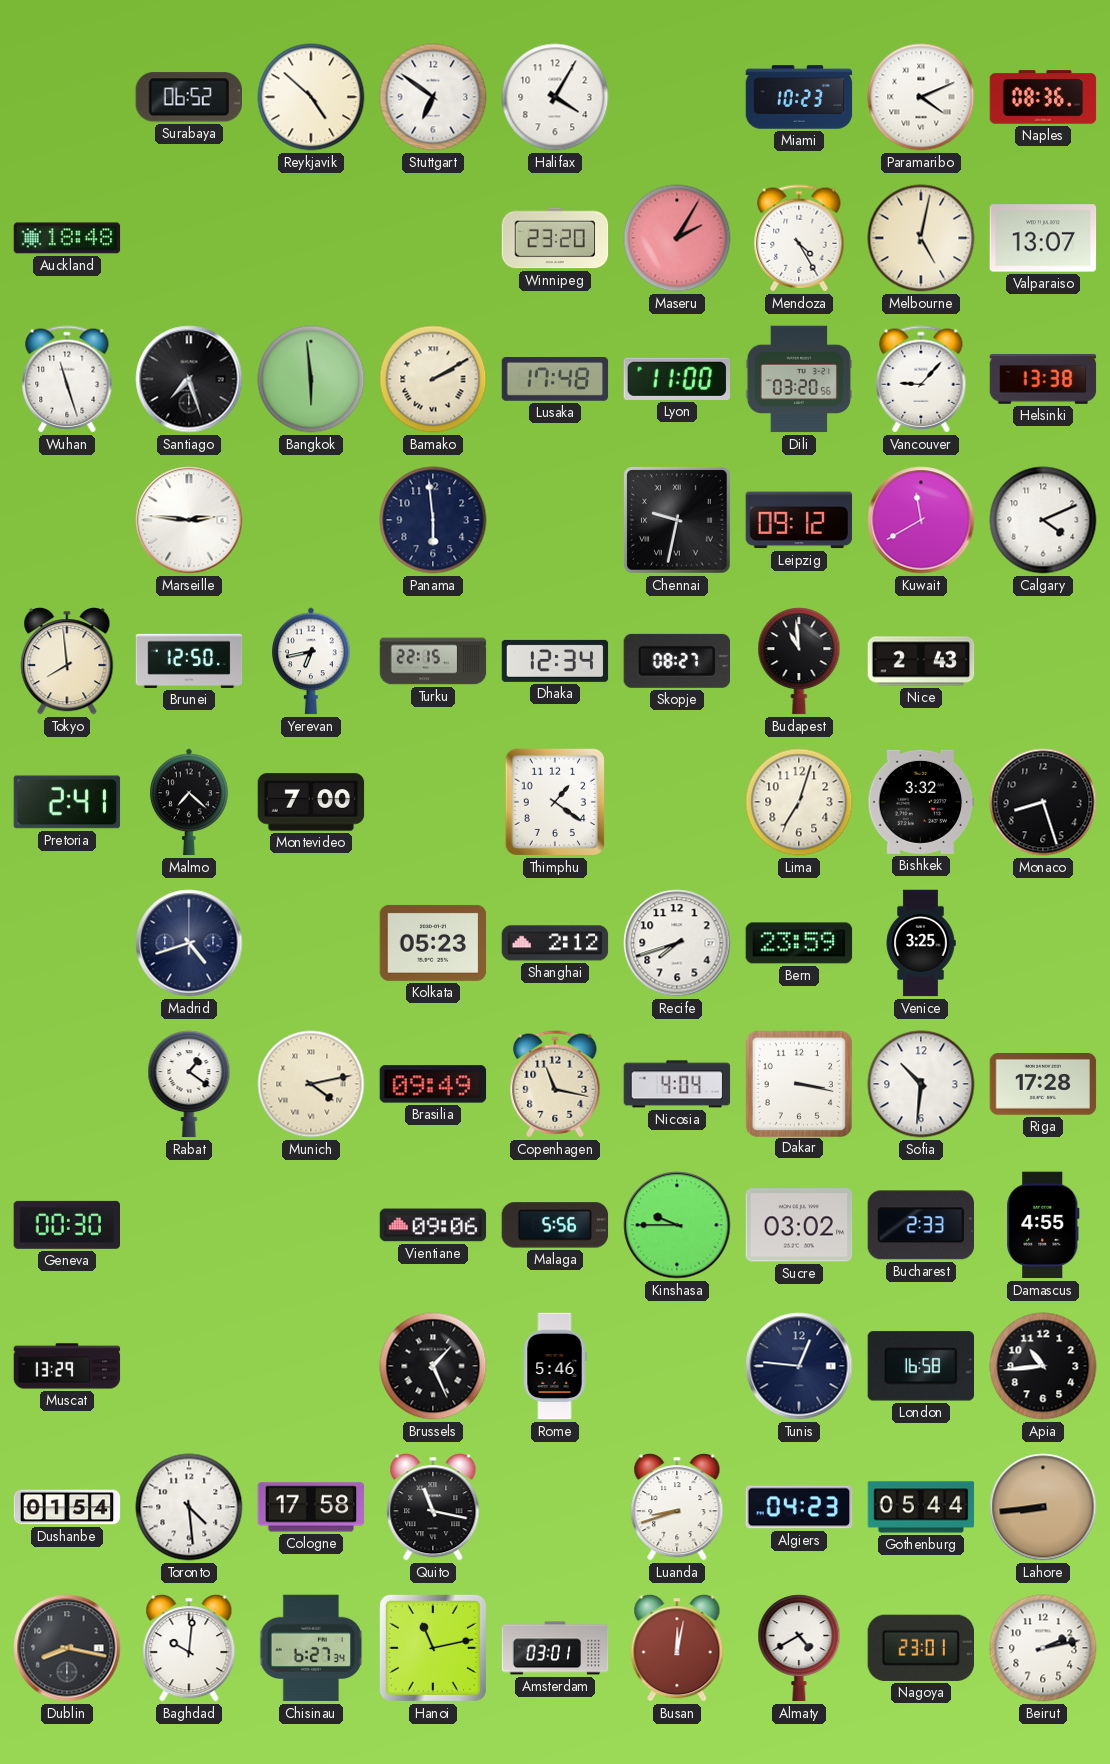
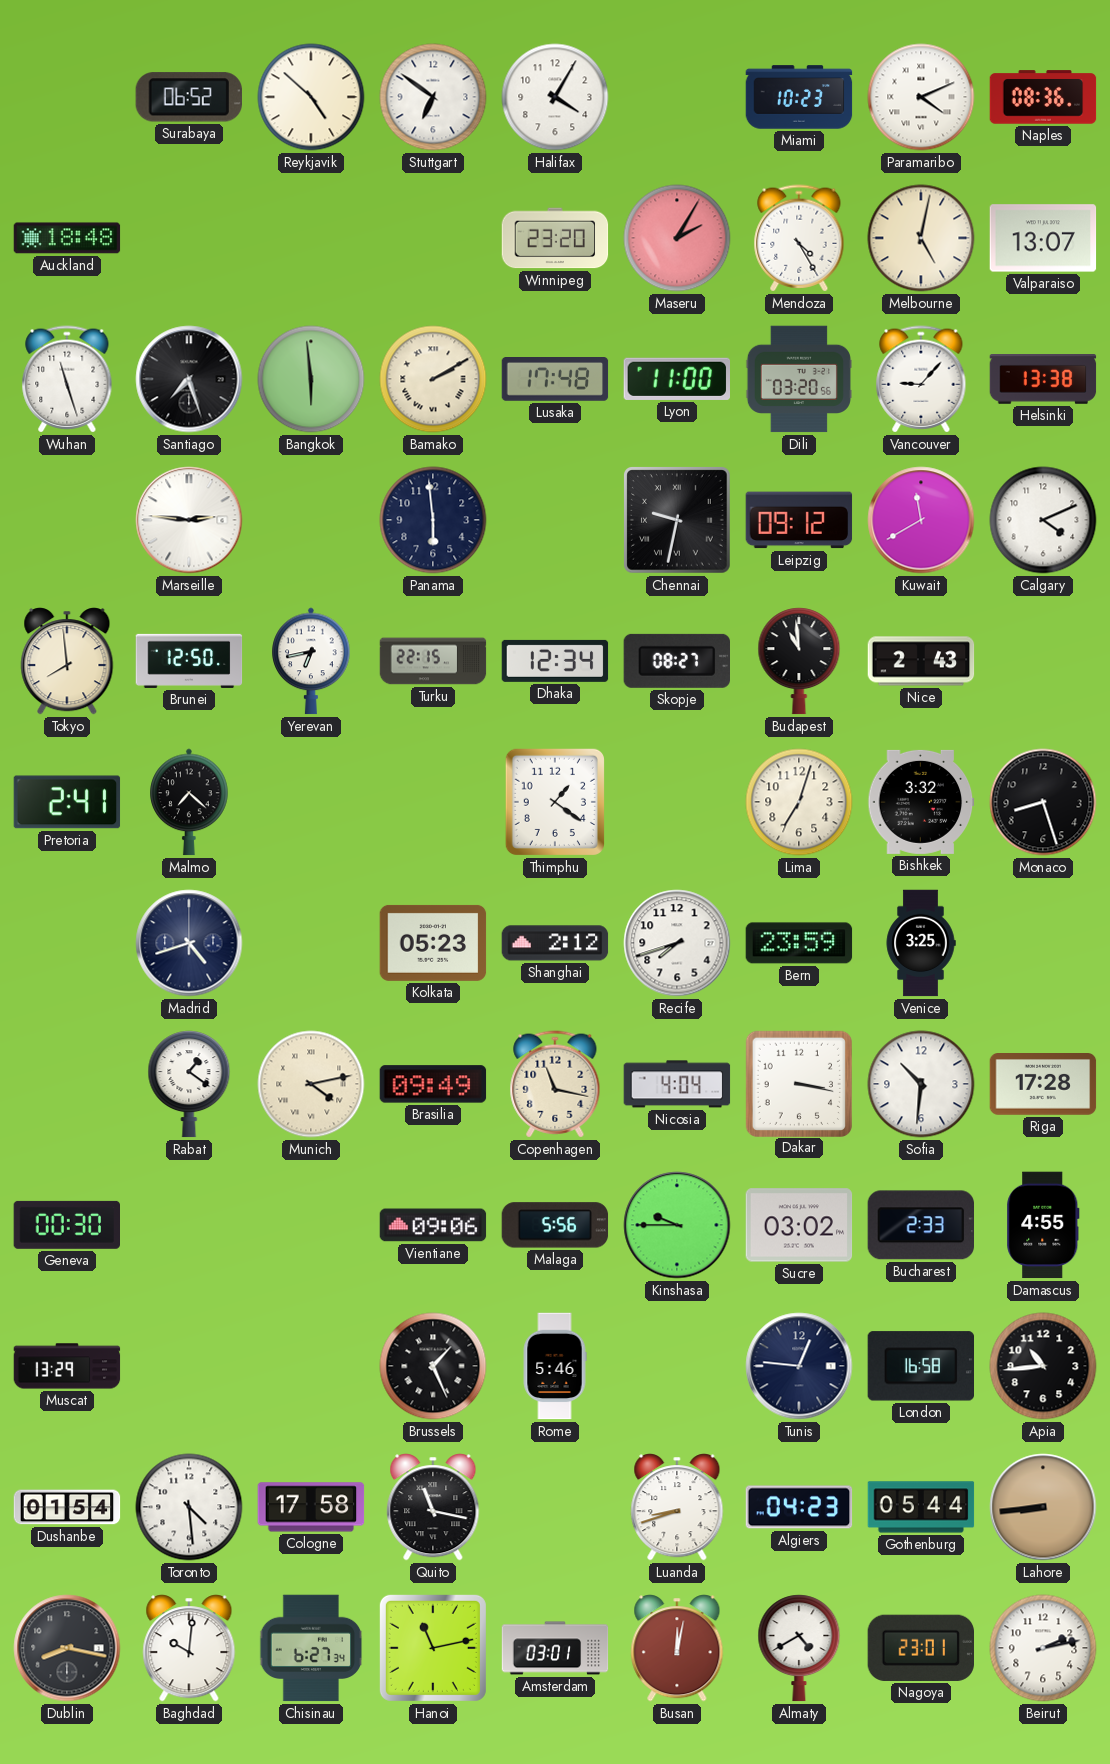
Montevideo: 7:00 -> none
